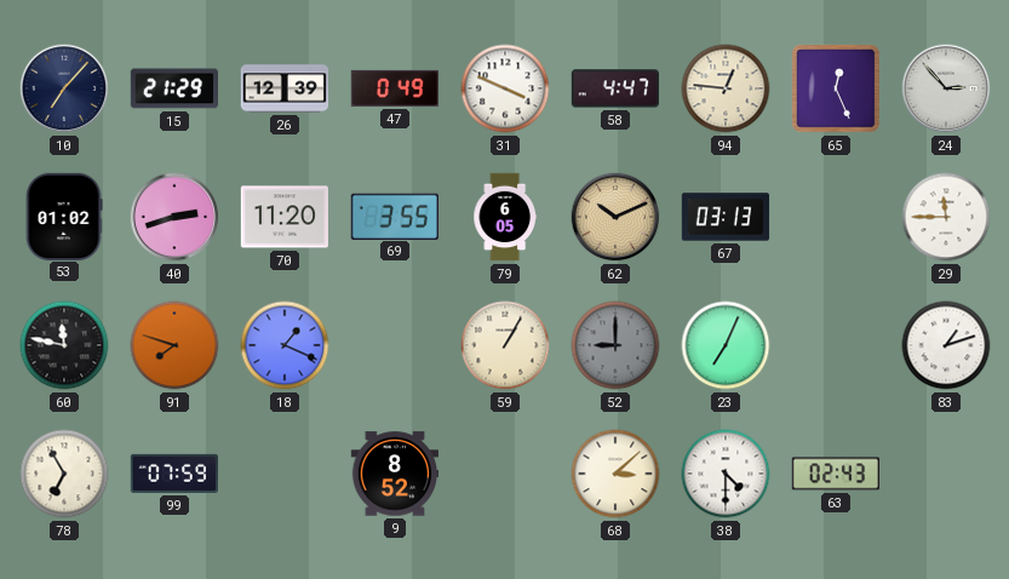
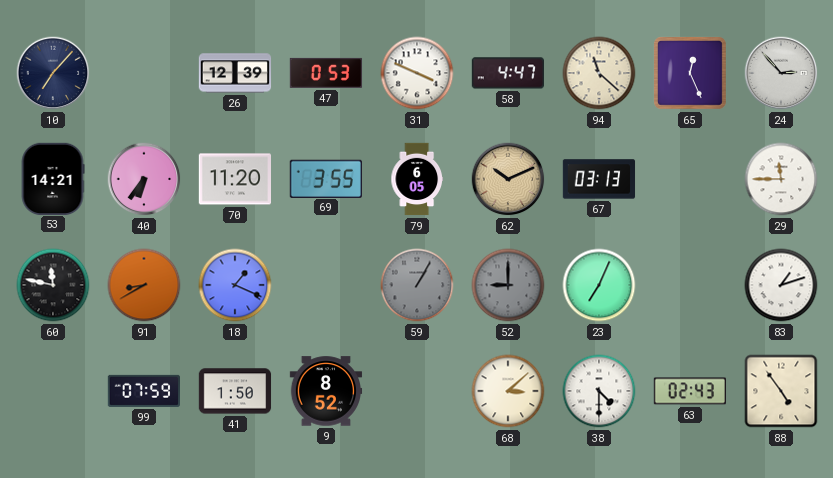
15: 21:29 -> none
47: 0:49 -> 0:53
94: 12:46 -> 11:22
53: 01:02 -> 14:21
40: 2:42 -> 6:36
91: 7:48 -> 8:40
59 dial: cream -> grey
78: 6:55 -> none
41: none -> 1:50
88: none -> 4:54
